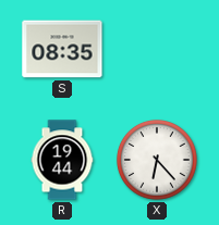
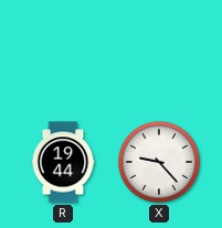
S: 08:35 -> none
X: 6:23 -> 9:23
